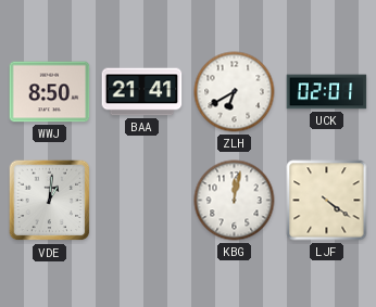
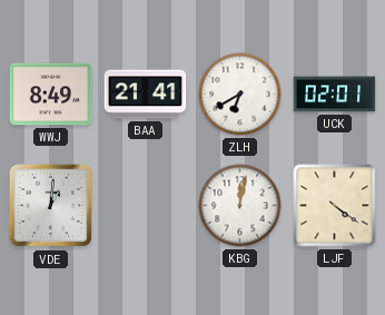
WWJ: 8:50 -> 8:49
